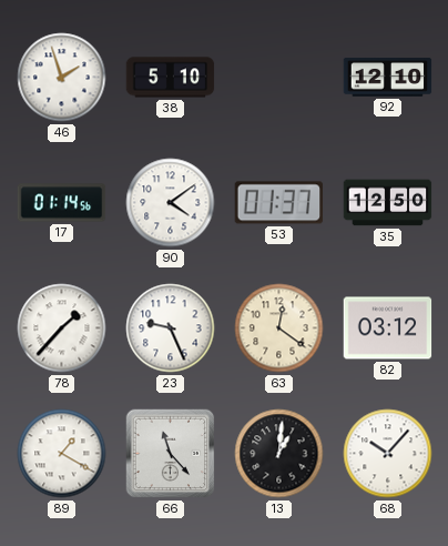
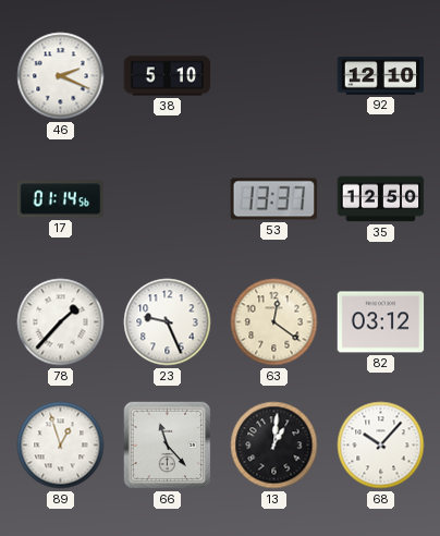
46: 1:57 -> 2:19
90: 4:09 -> none
53: 01:37 -> 13:37
89: 1:20 -> 12:57
